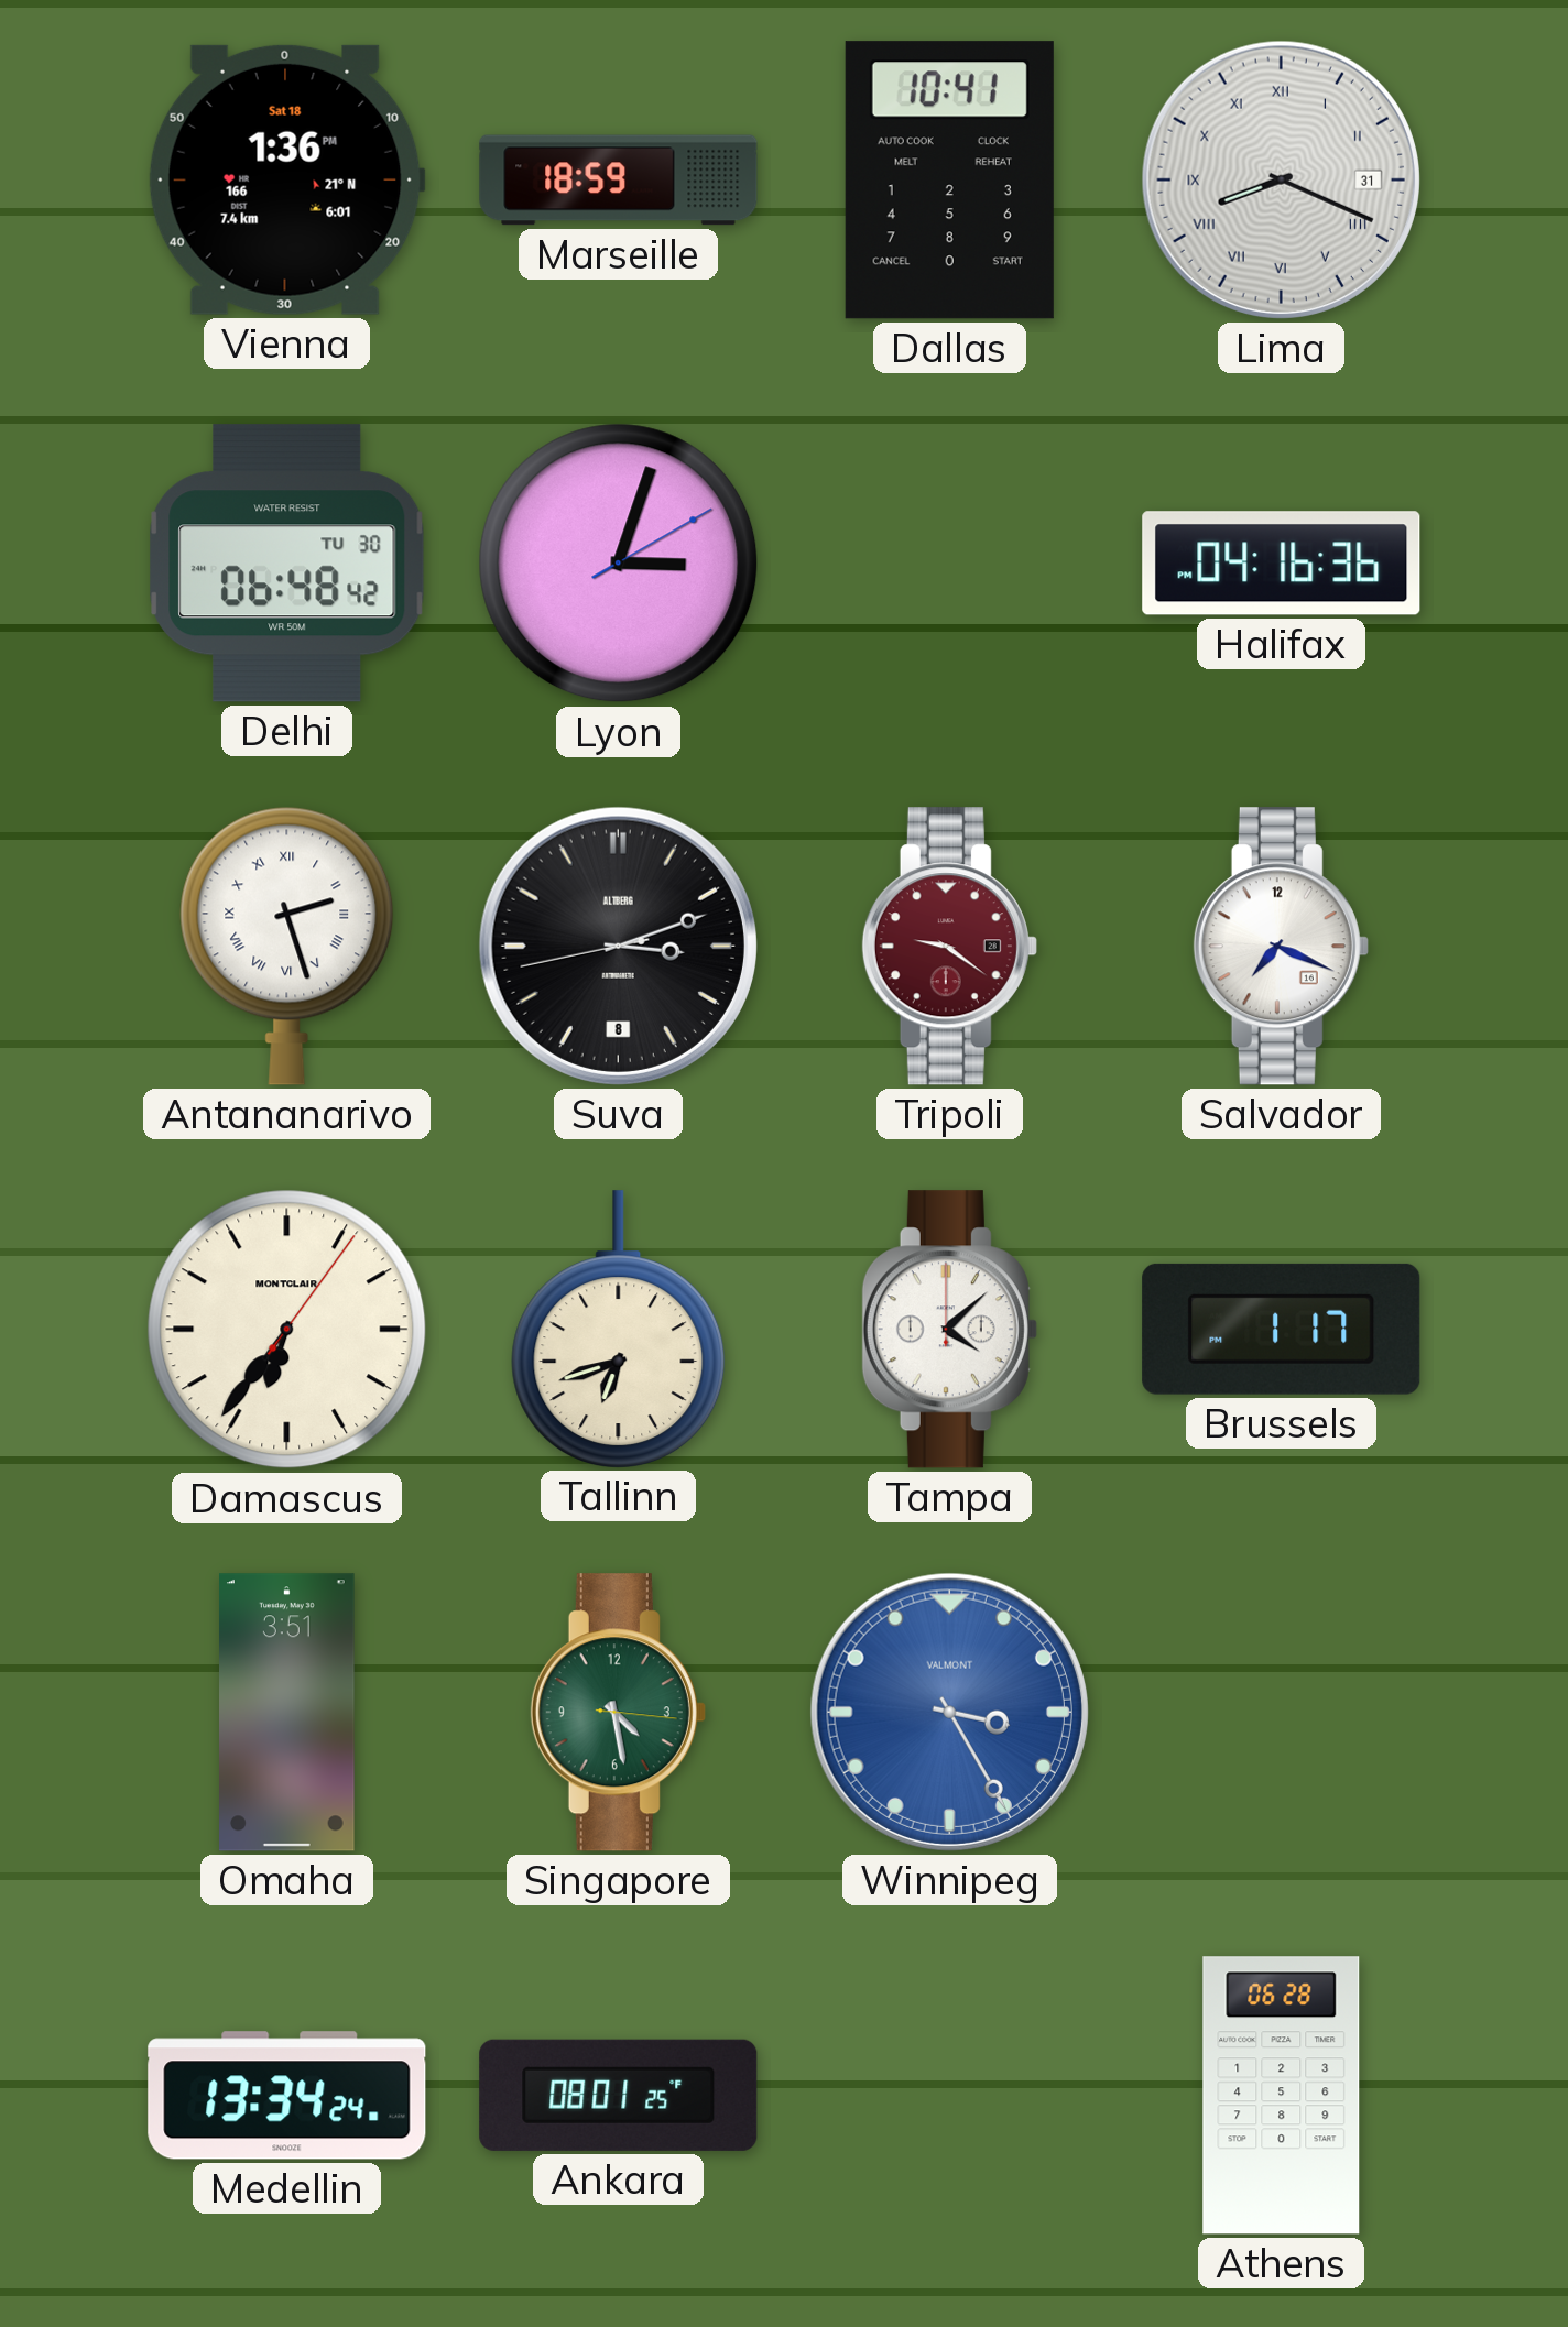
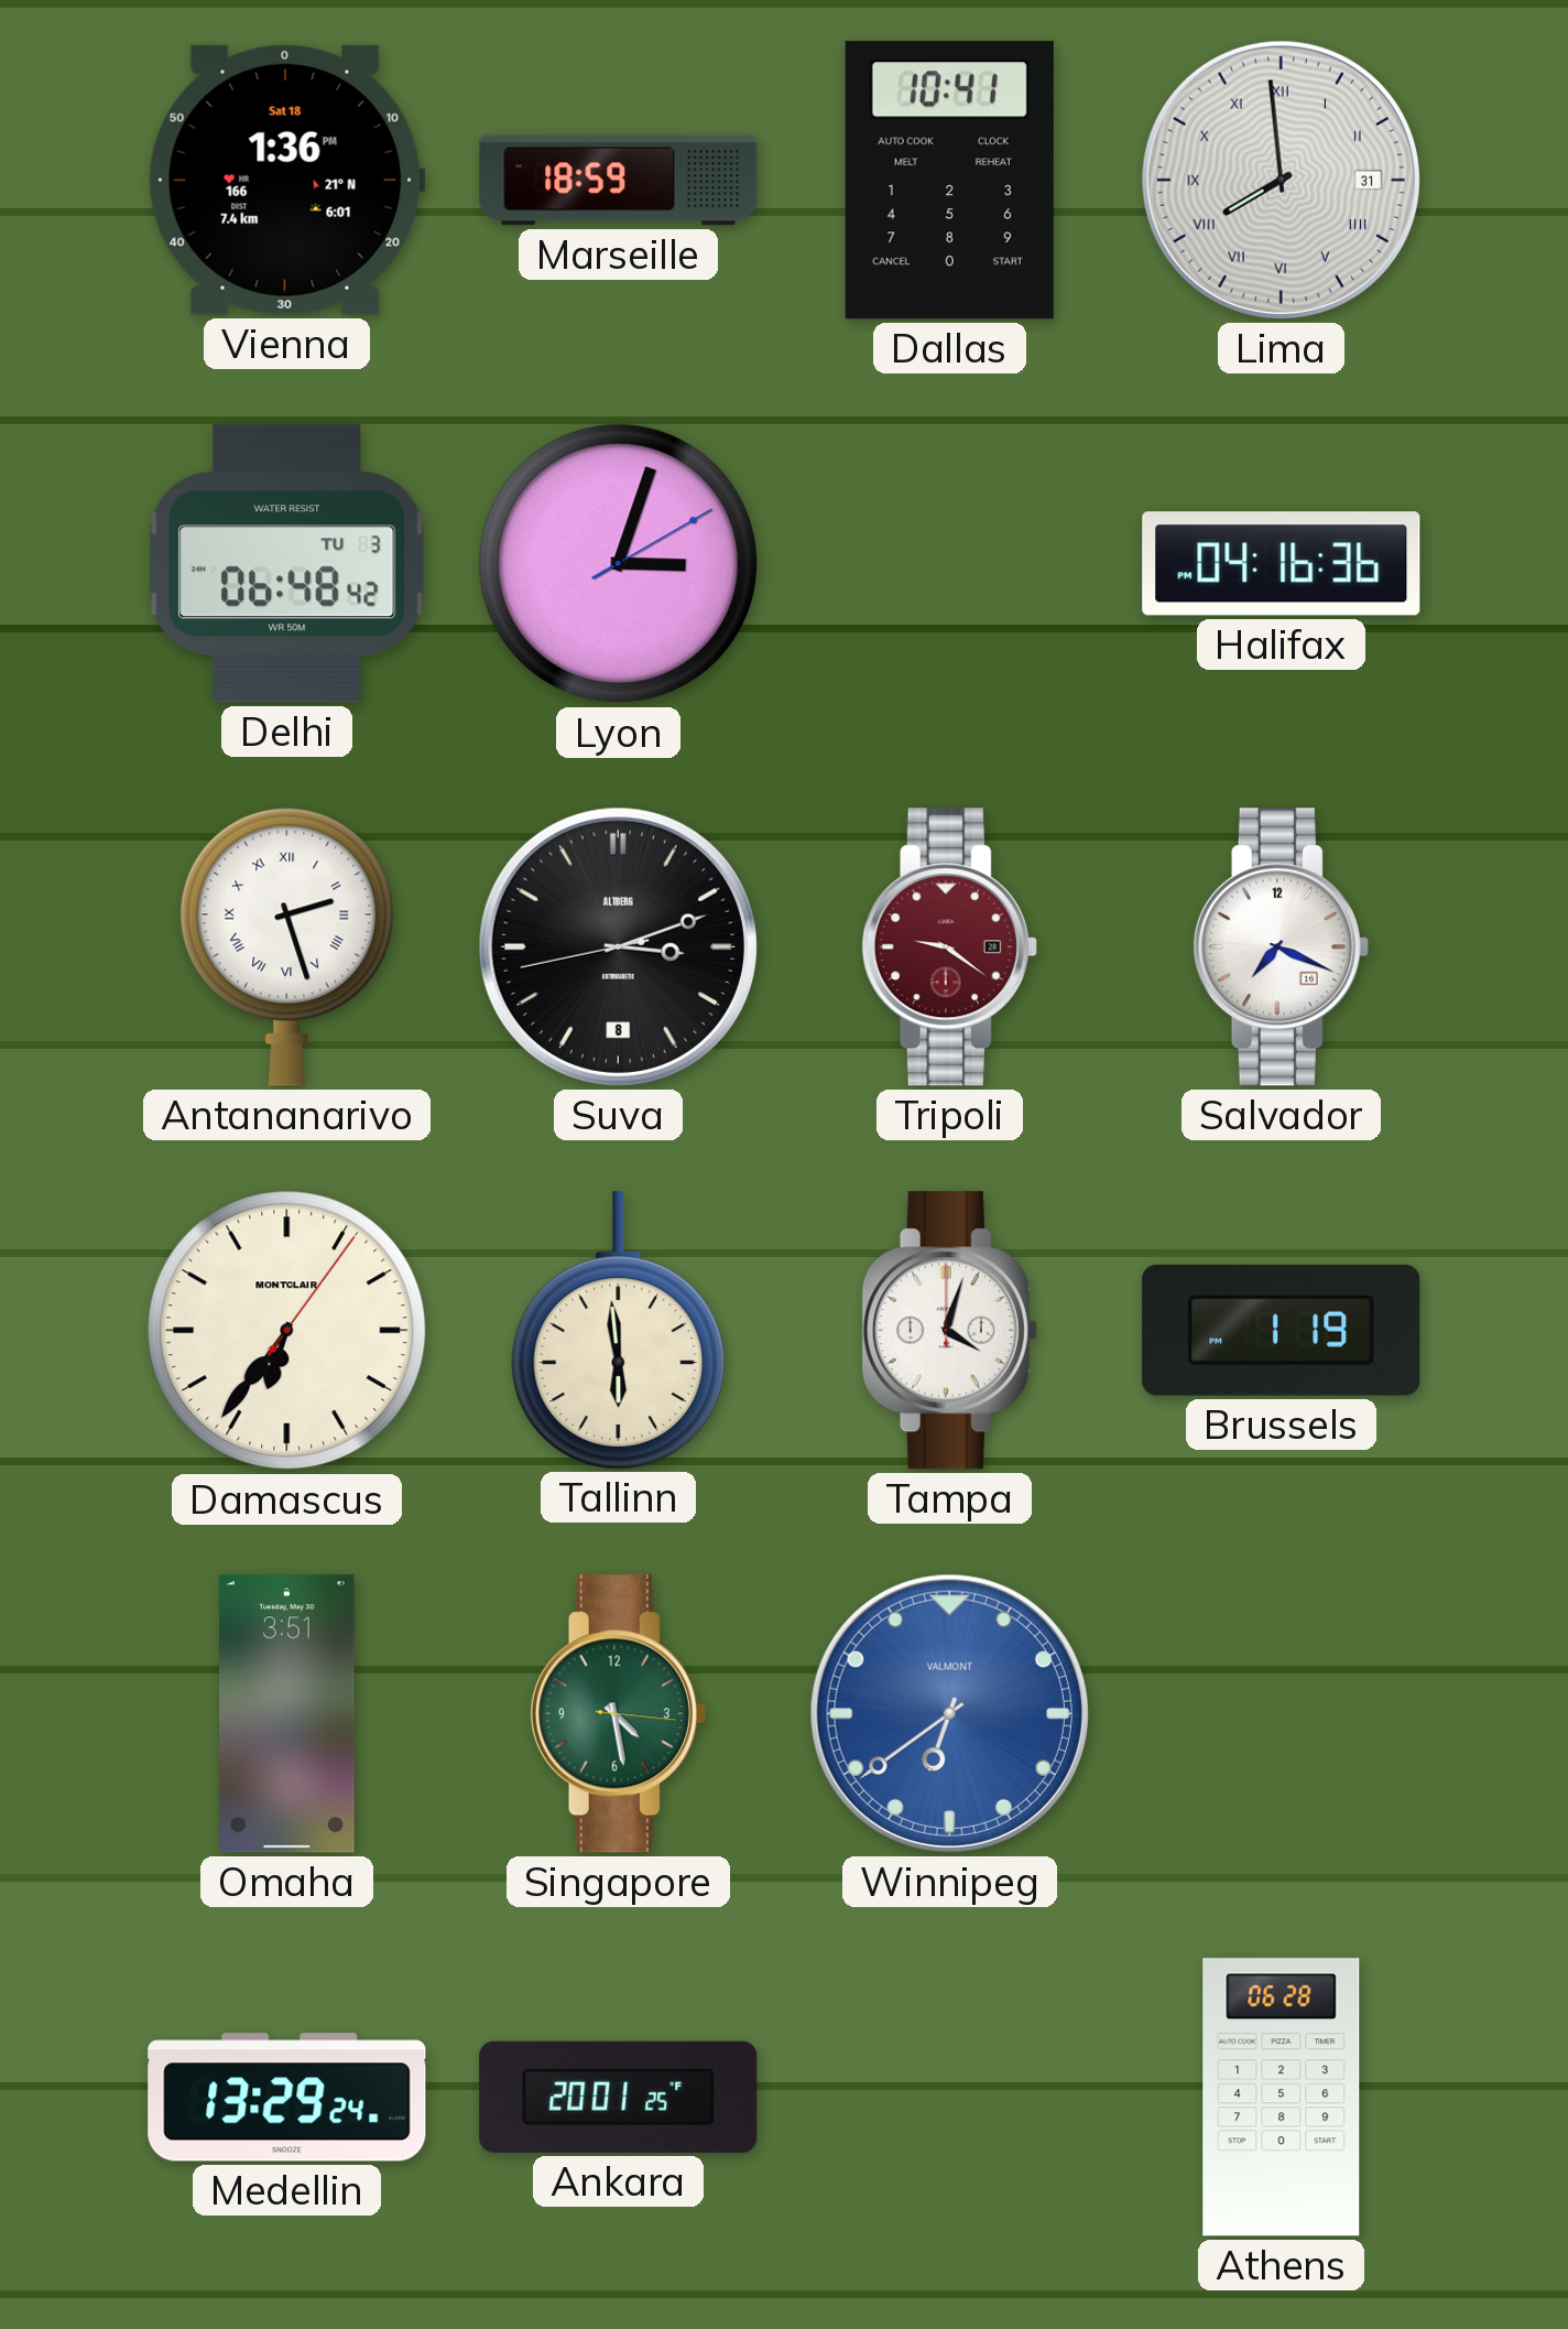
Lima: 8:19 -> 7:59
Delhi date: TU 30 -> TU 3
Tallinn: 6:42 -> 5:59
Tampa: 4:08 -> 4:03
Brussels: 1:17 -> 1:19
Winnipeg: 3:25 -> 6:39
Medellin: 13:34 -> 13:29
Ankara: 08:01 -> 20:01
